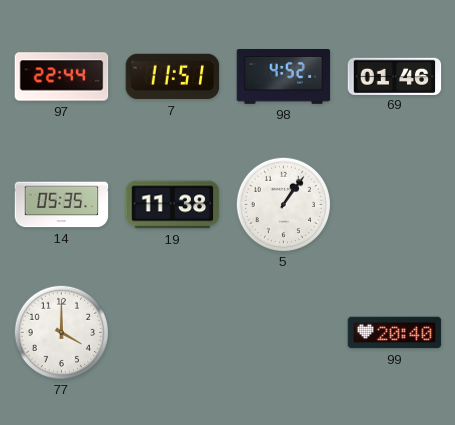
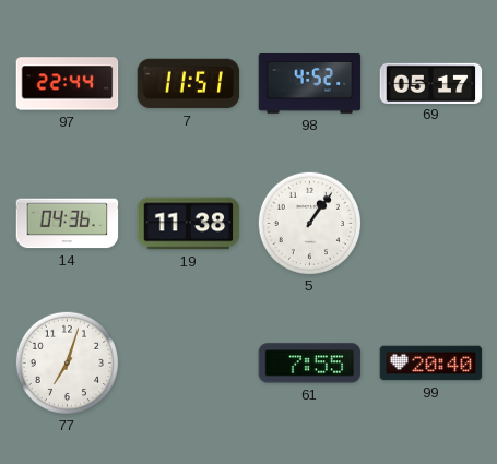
69: 01:46 -> 05:17
14: 05:35 -> 04:36
77: 4:00 -> 7:03
61: none -> 7:55
